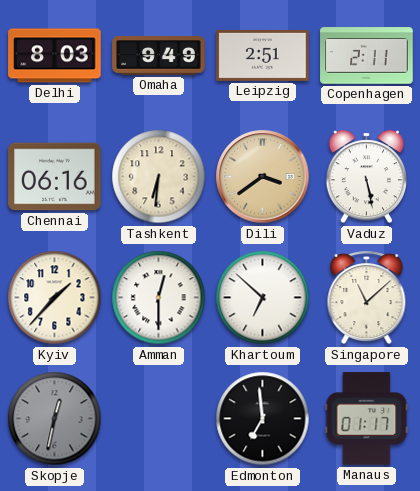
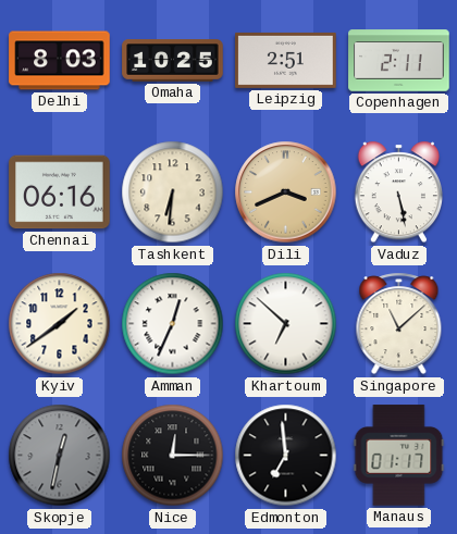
Omaha: 9:49 -> 10:25
Dili: 3:39 -> 3:41
Kyiv: 1:37 -> 1:39
Amman: 12:30 -> 12:34
Nice: none -> 12:15
